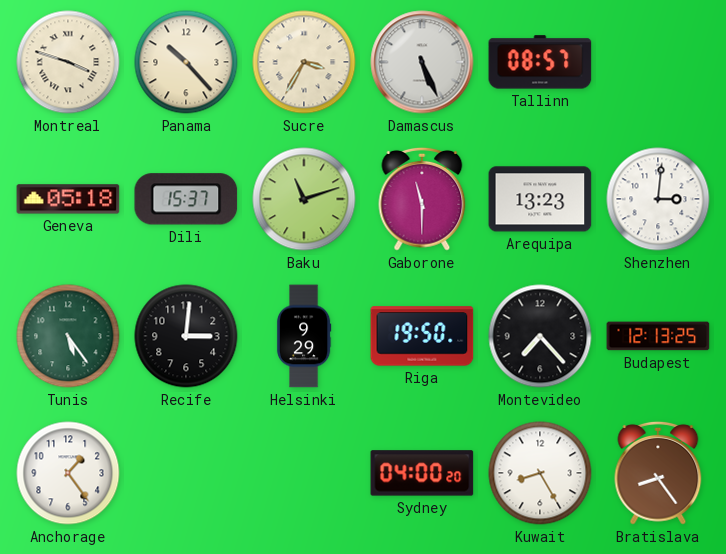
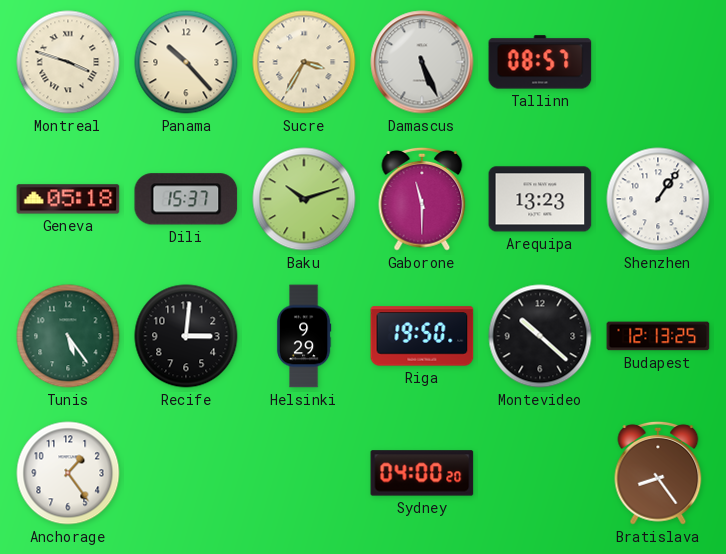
Baku: 11:12 -> 10:12
Shenzhen: 3:01 -> 1:06
Montevideo: 7:23 -> 10:22
Kuwait: 8:25 -> none
